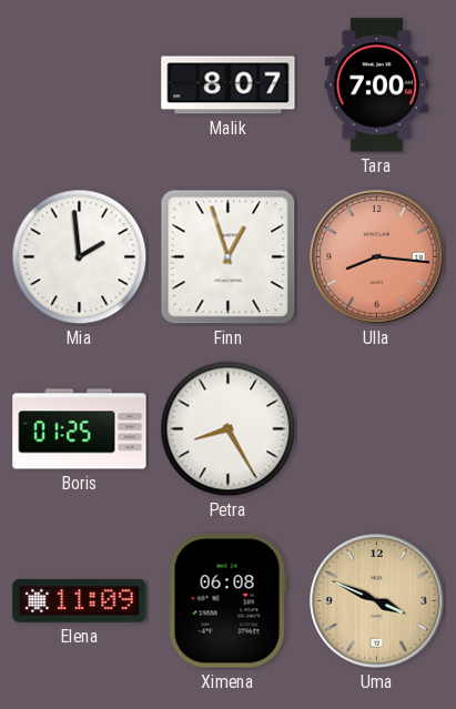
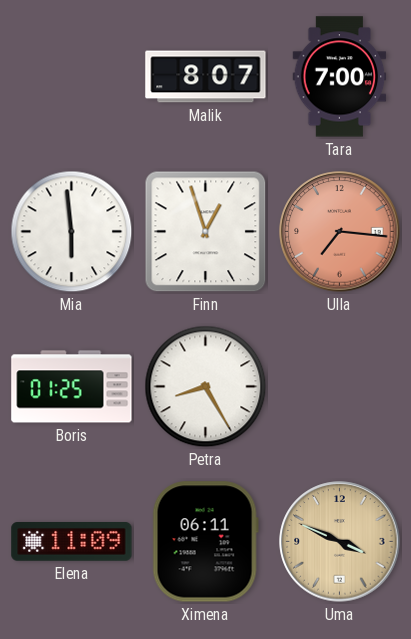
Mia: 1:59 -> 5:59
Ulla: 8:16 -> 7:16
Ximena: 06:08 -> 06:11
